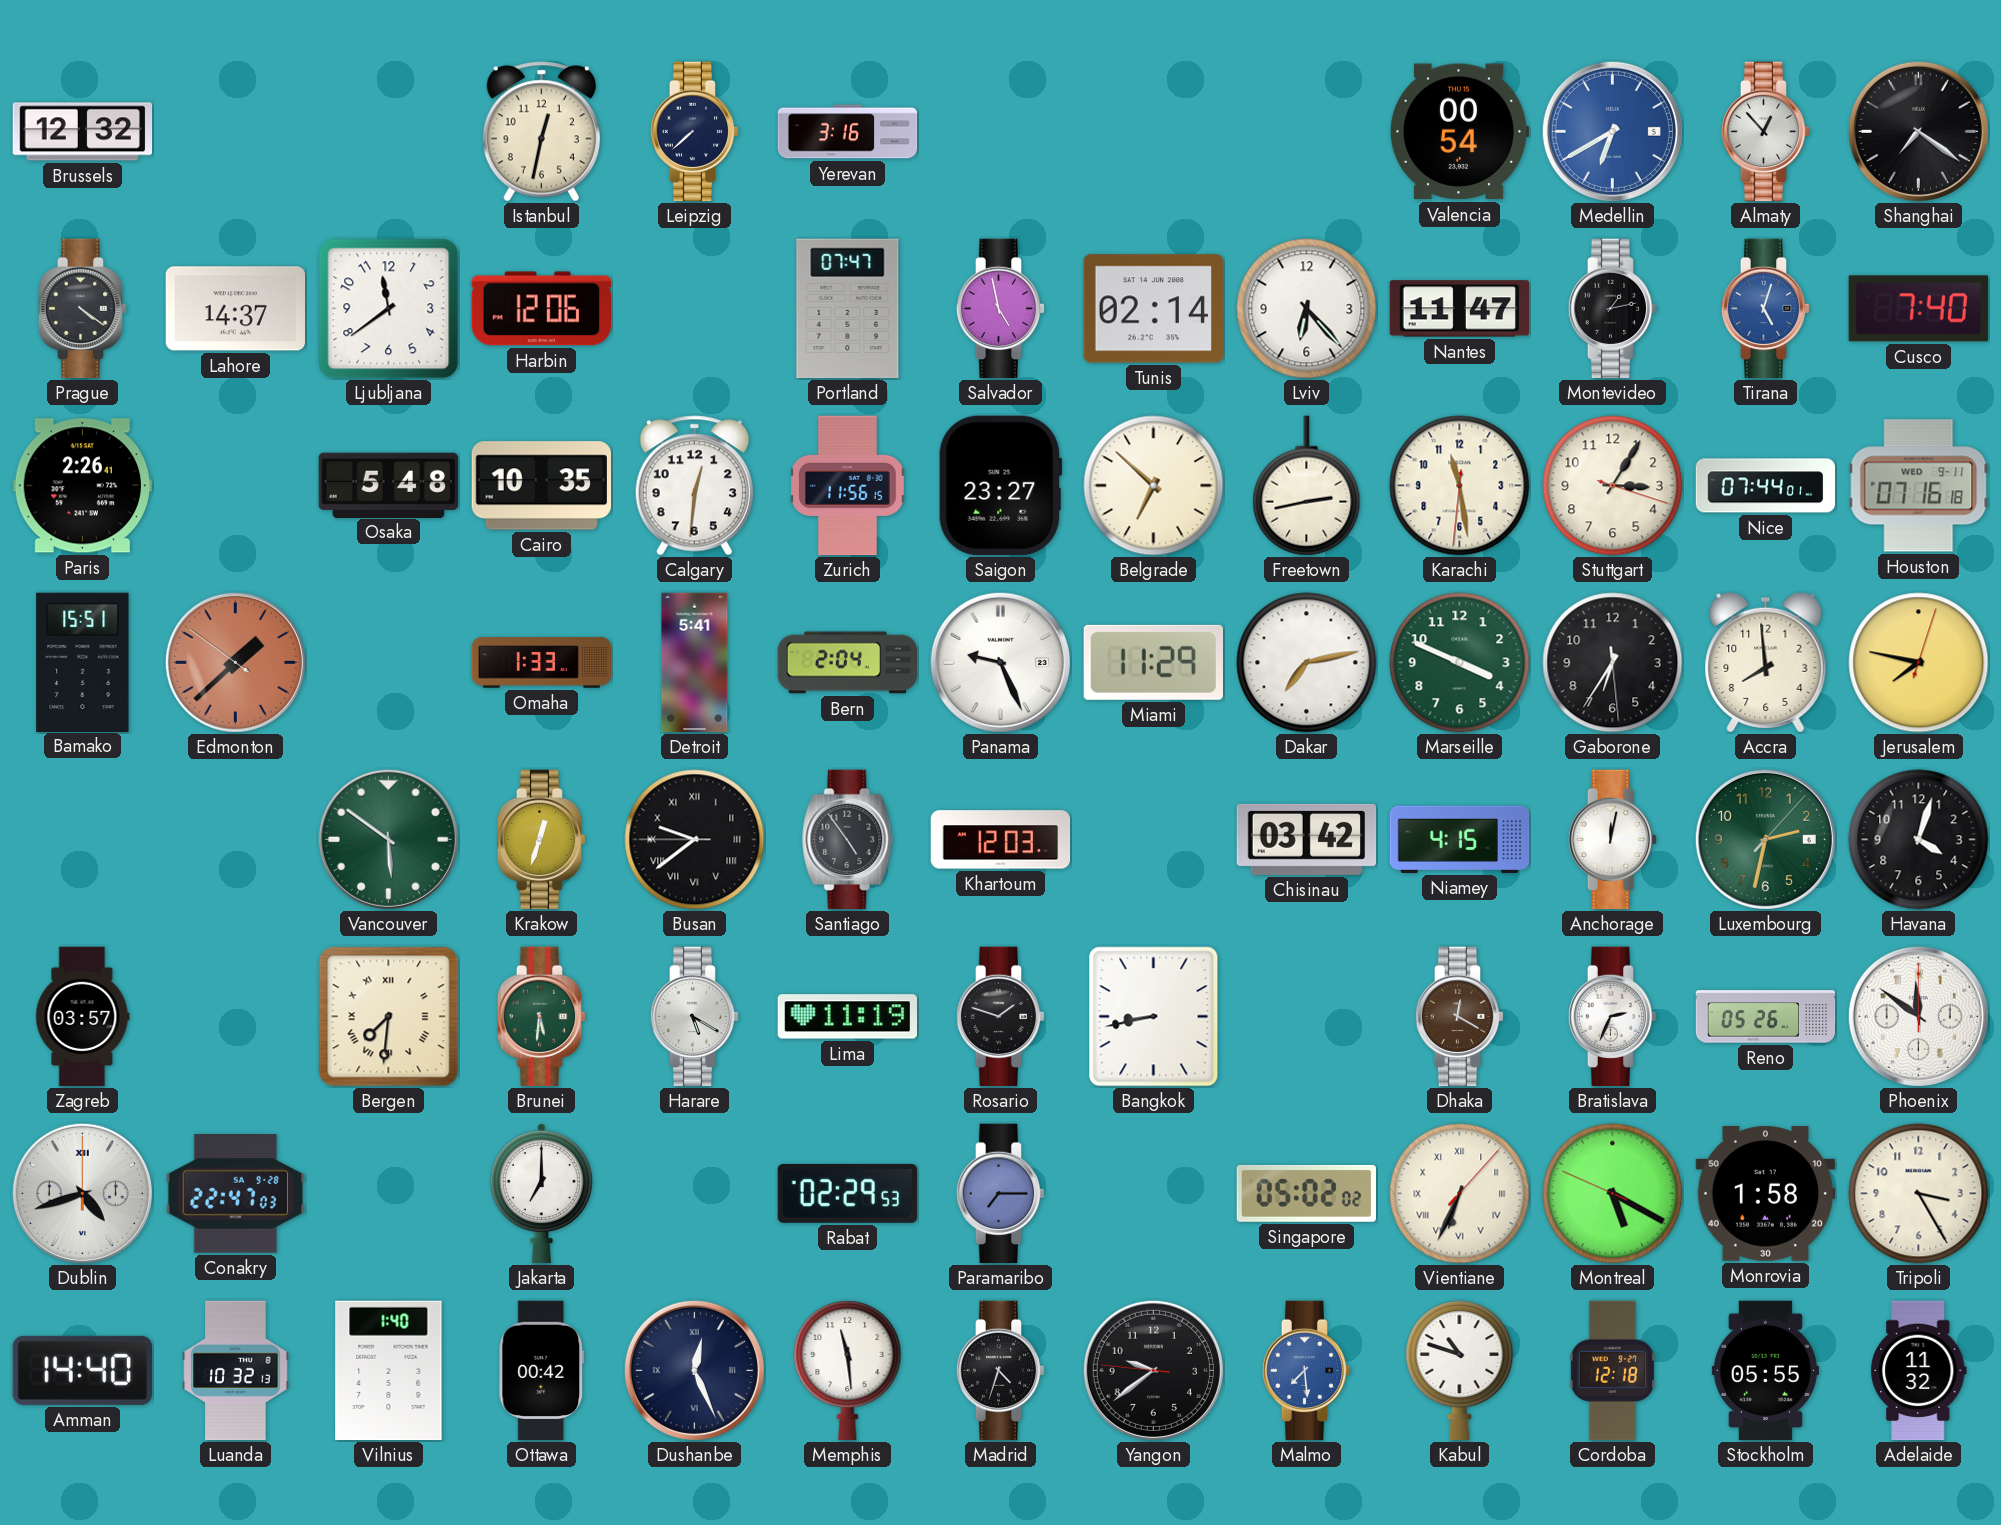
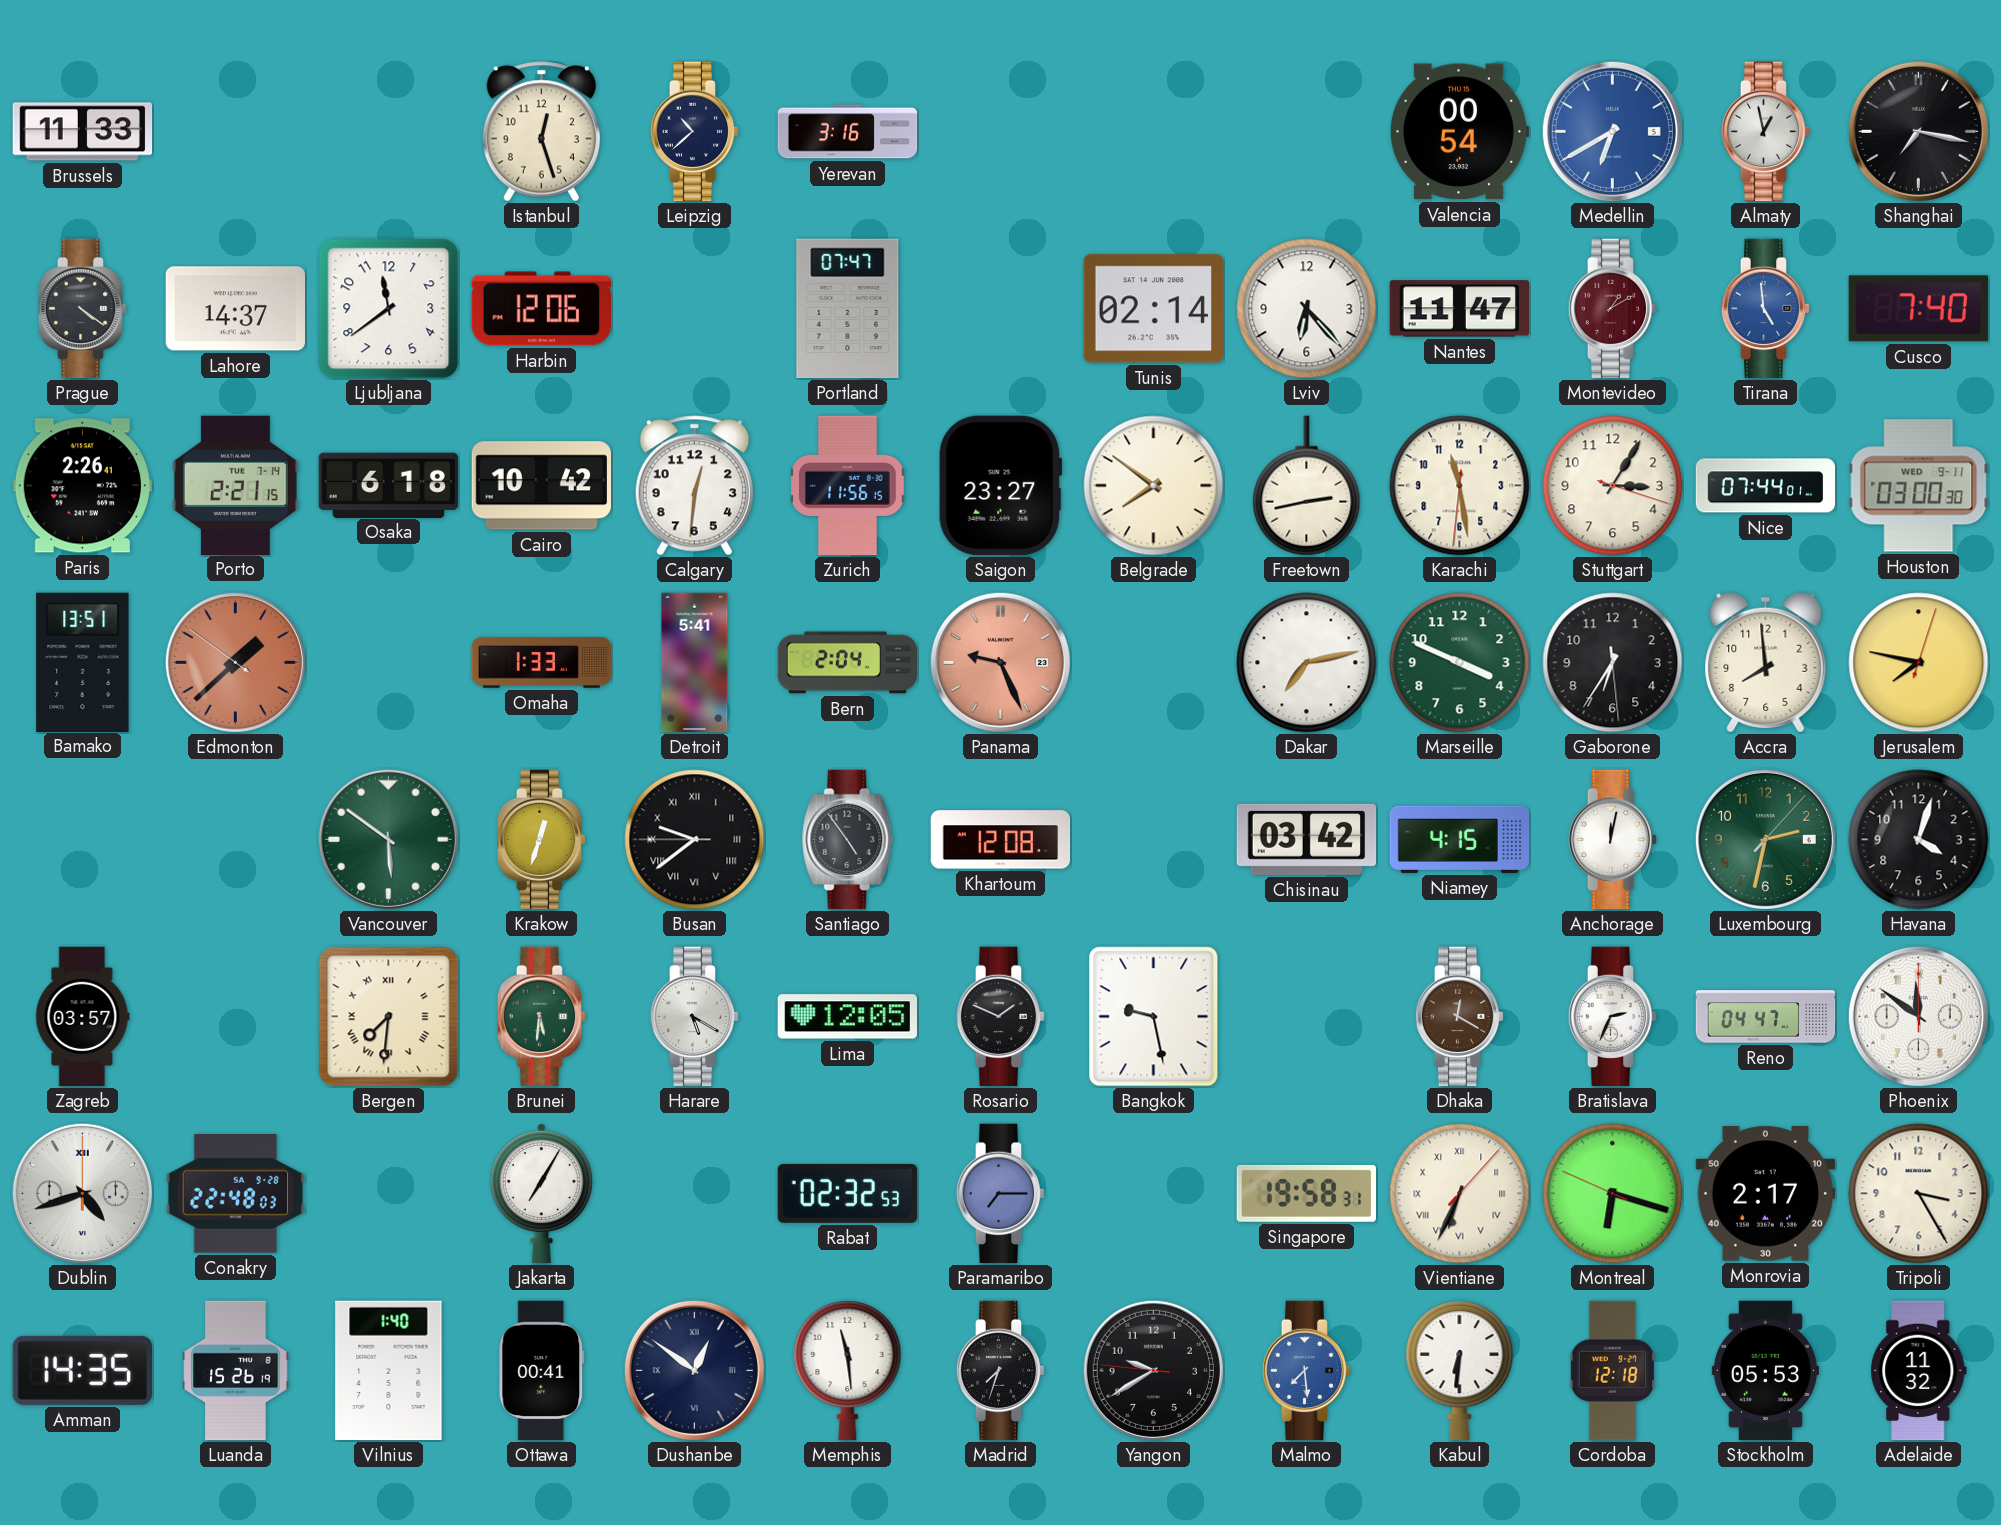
Brussels: 12:32 -> 11:33
Istanbul: 12:32 -> 12:27
Leipzig: 7:38 -> 10:38
Almaty: 12:53 -> 12:58
Shanghai: 7:21 -> 7:17
Salvador: 4:58 -> none
Montevideo: 1:13 -> 1:10
Montevideo dial: black -> burgundy
Tirana: 5:03 -> 4:59
Porto: none -> 2:21
Osaka: 5:48 -> 6:18
Cairo: 10:35 -> 10:42
Belgrade: 6:52 -> 7:51
Houston: 07:16 -> 03:00
Bamako: 15:51 -> 13:51
Panama dial: white -> salmon
Miami: 11:29 -> none
Khartoum: 12:03 -> 12:08
Lima: 11:19 -> 12:05
Rosario: 1:48 -> 1:49
Bangkok: 8:43 -> 9:28
Reno: 05:26 -> 04:47
Conakry: 22:47 -> 22:48
Jakarta: 7:00 -> 7:05
Rabat: 02:29 -> 02:32
Singapore: 05:02 -> 19:58
Montreal: 5:19 -> 6:17
Monrovia: 1:58 -> 2:17
Amman: 14:40 -> 14:35
Luanda: 10:32 -> 15:26
Ottawa: 00:42 -> 00:41
Dushanbe: 12:26 -> 12:51
Madrid: 4:33 -> 7:33
Yangon: 9:38 -> 9:39
Kabul: 10:48 -> 6:31
Stockholm: 05:55 -> 05:53
